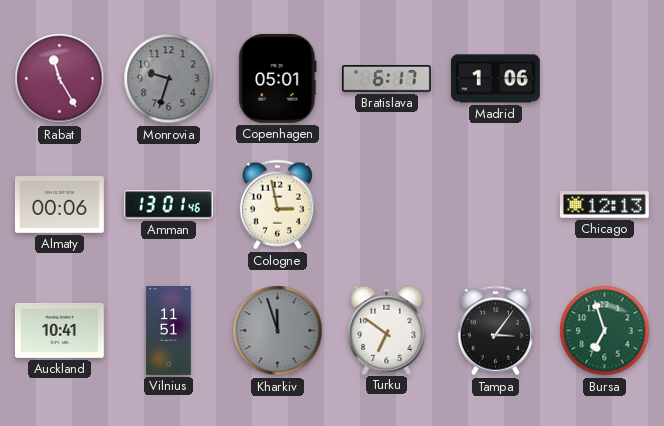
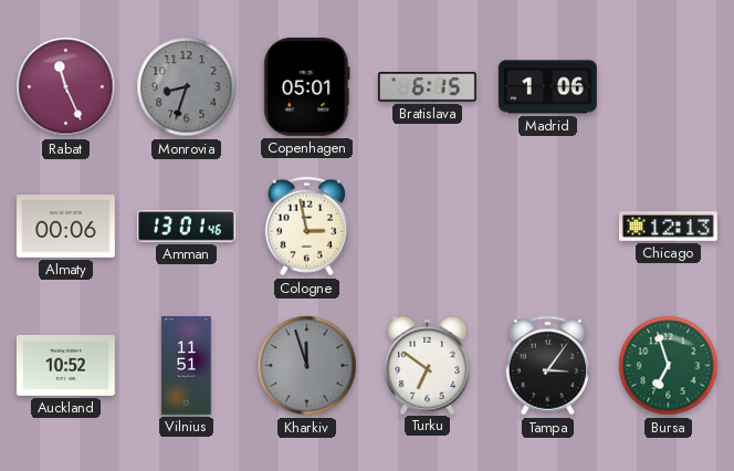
Rabat: 11:25 -> 11:26
Monrovia: 9:33 -> 8:33
Bratislava: 6:17 -> 6:15
Auckland: 10:41 -> 10:52
